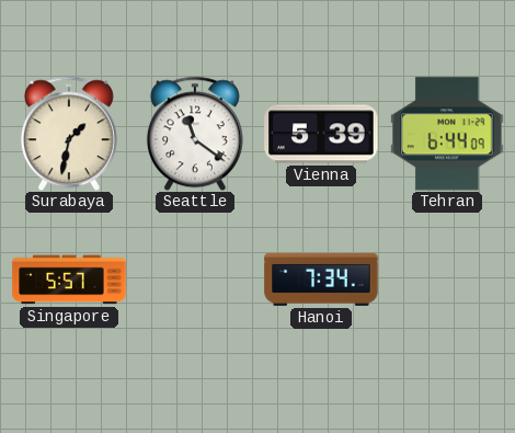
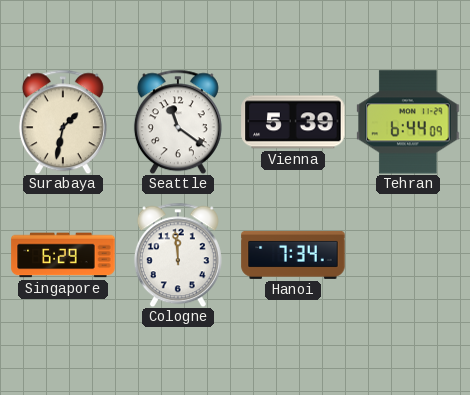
Singapore: 5:57 -> 6:29
Cologne: none -> 11:59
